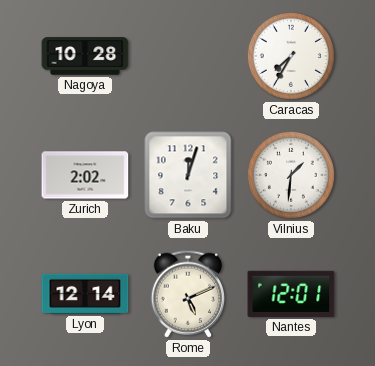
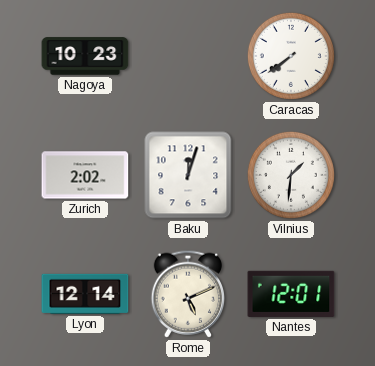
Nagoya: 10:28 -> 10:23
Caracas: 7:35 -> 7:39
